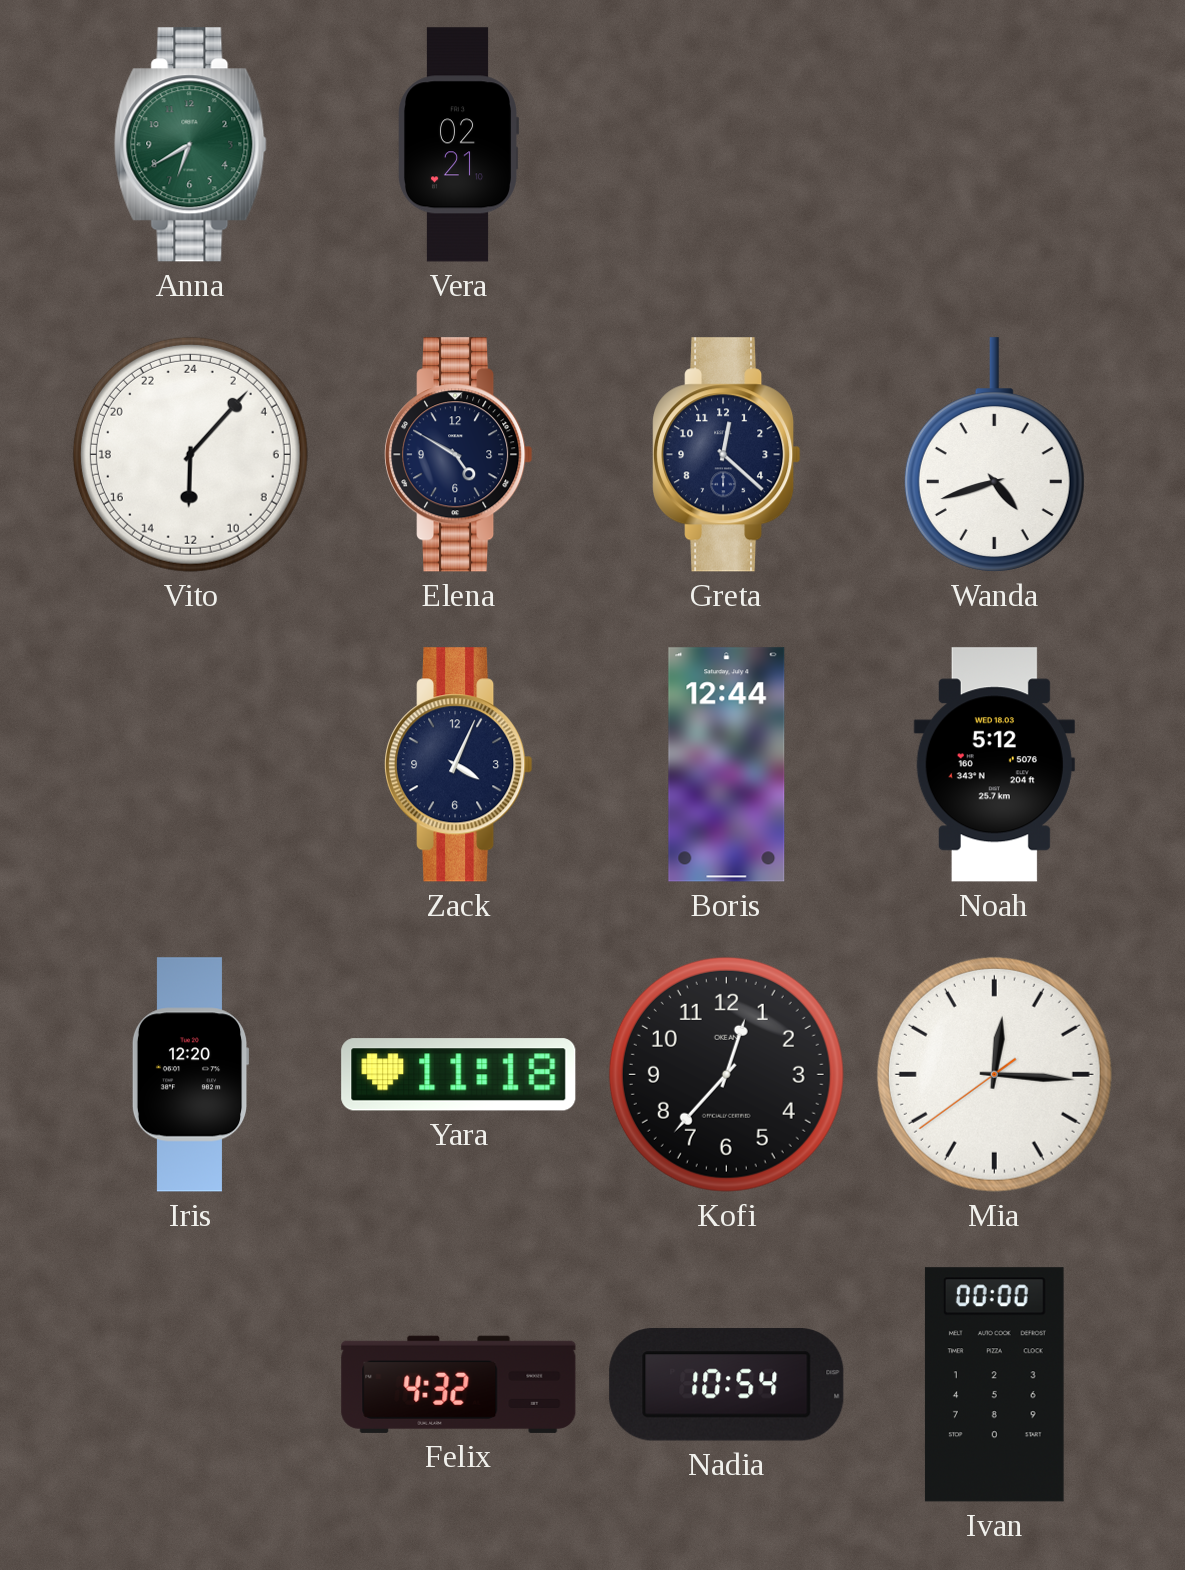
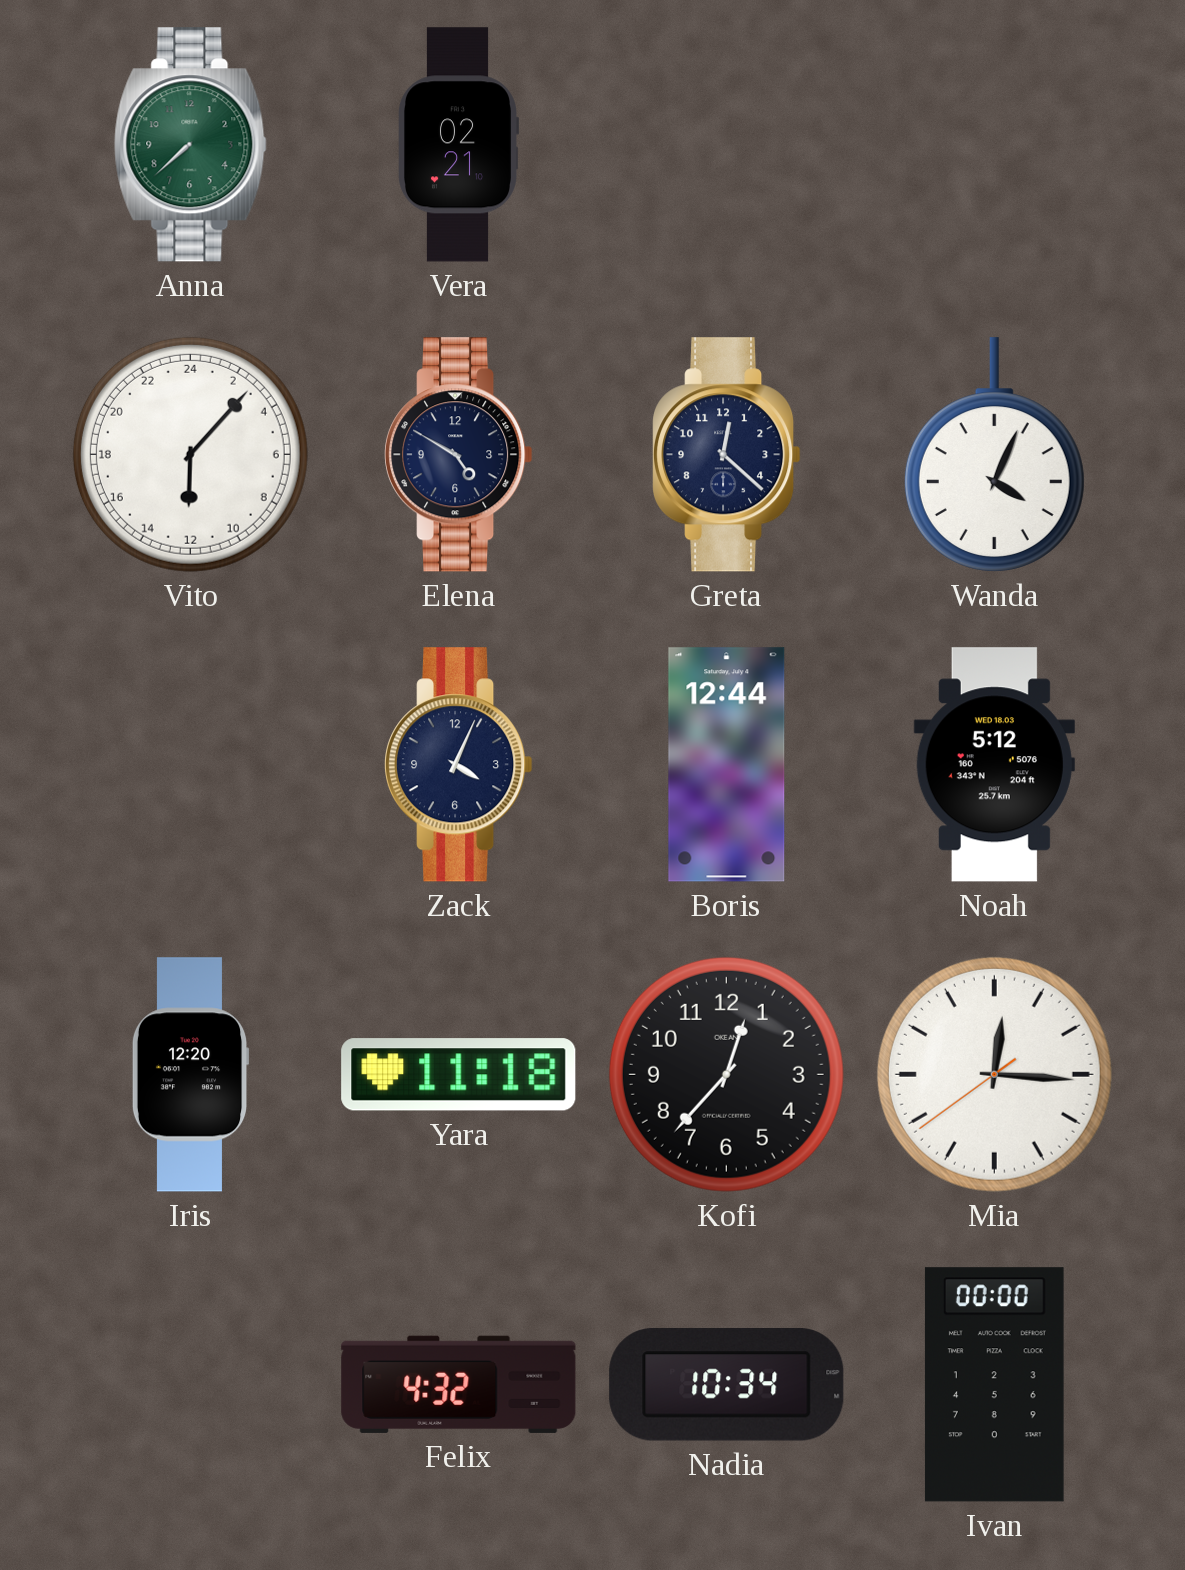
Anna: 6:40 -> 7:38
Wanda: 4:42 -> 4:04
Nadia: 10:54 -> 10:34
